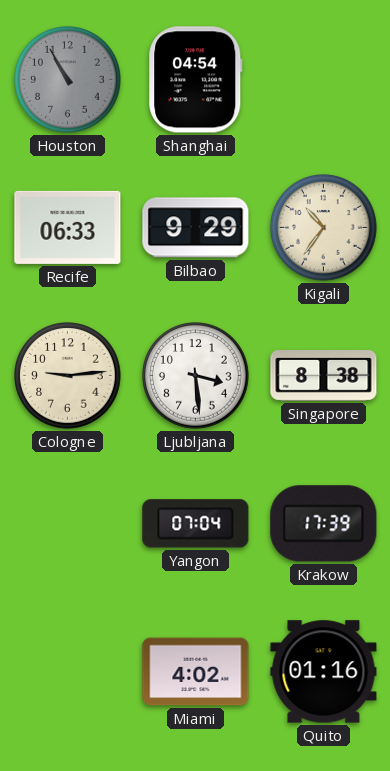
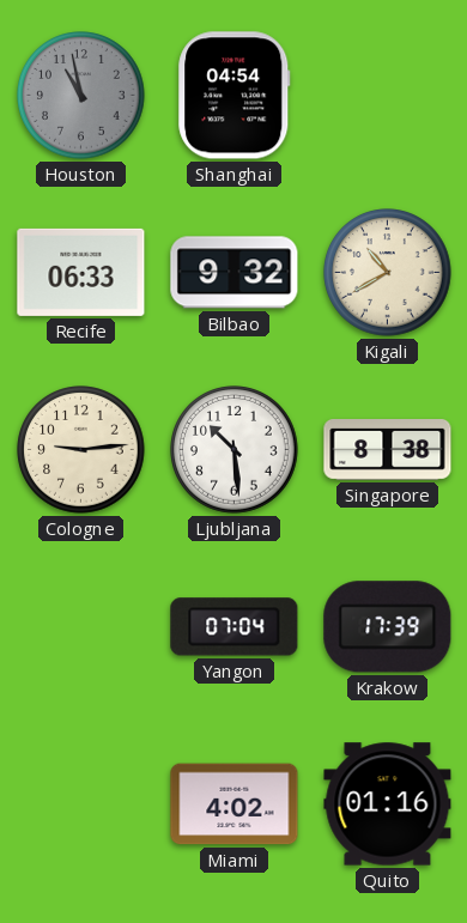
Houston: 10:55 -> 10:58
Bilbao: 9:29 -> 9:32
Kigali: 10:36 -> 10:40
Ljubljana: 3:29 -> 10:29
